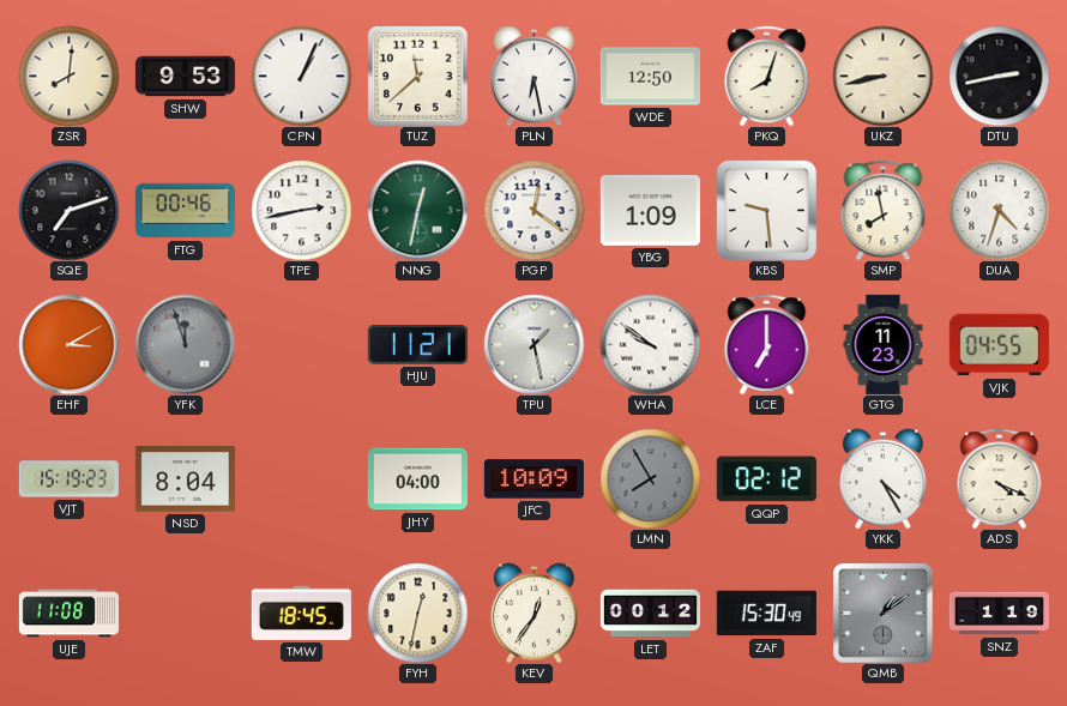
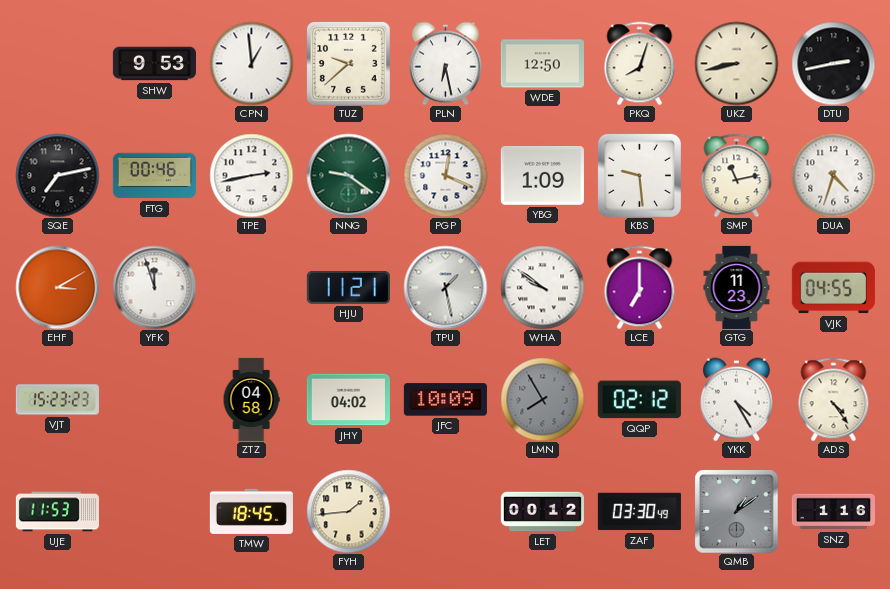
ZSR: 8:01 -> none
CPN: 1:04 -> 12:59
TUZ: 11:38 -> 9:38
SQE: 7:12 -> 7:13
NNG: 12:32 -> 9:21
PGP: 12:21 -> 12:19
SMP: 7:58 -> 11:13
YFK dial: grey -> white
VJT: 15:19 -> 15:23
NSD: 8:04 -> none
ZTZ: none -> 04:58
JHY: 04:00 -> 04:02
ADS: 4:19 -> 4:24
UJE: 11:08 -> 11:53
FYH: 12:32 -> 1:44
KEV: 12:36 -> none
ZAF: 15:30 -> 03:30
SNZ: 1:19 -> 1:16
